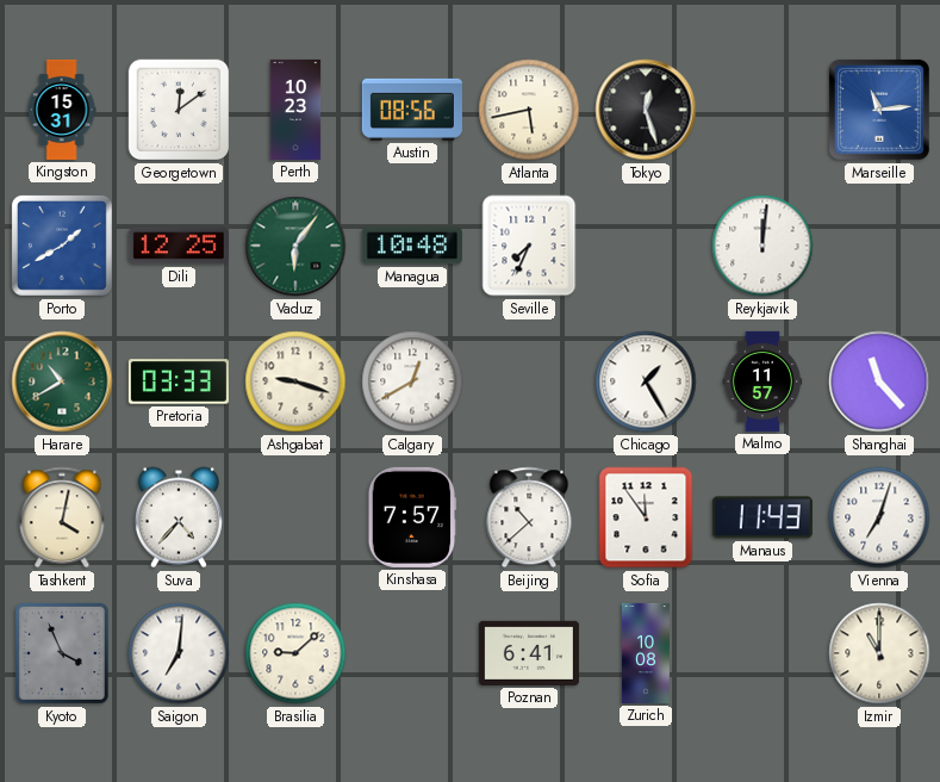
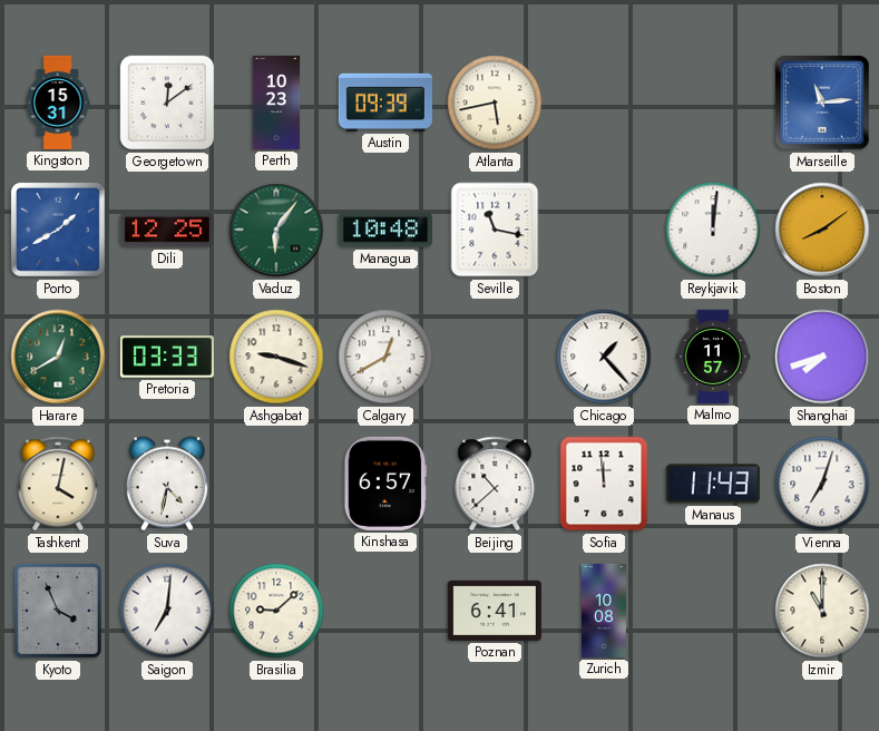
Austin: 08:56 -> 09:39
Tokyo: 12:27 -> none
Seville: 7:34 -> 11:17
Boston: none -> 8:09
Harare: 10:40 -> 12:40
Chicago: 1:25 -> 1:23
Shanghai: 11:23 -> 7:42
Suva: 4:37 -> 4:32
Kinshasa: 7:57 -> 6:57
Sofia: 11:54 -> 11:59
